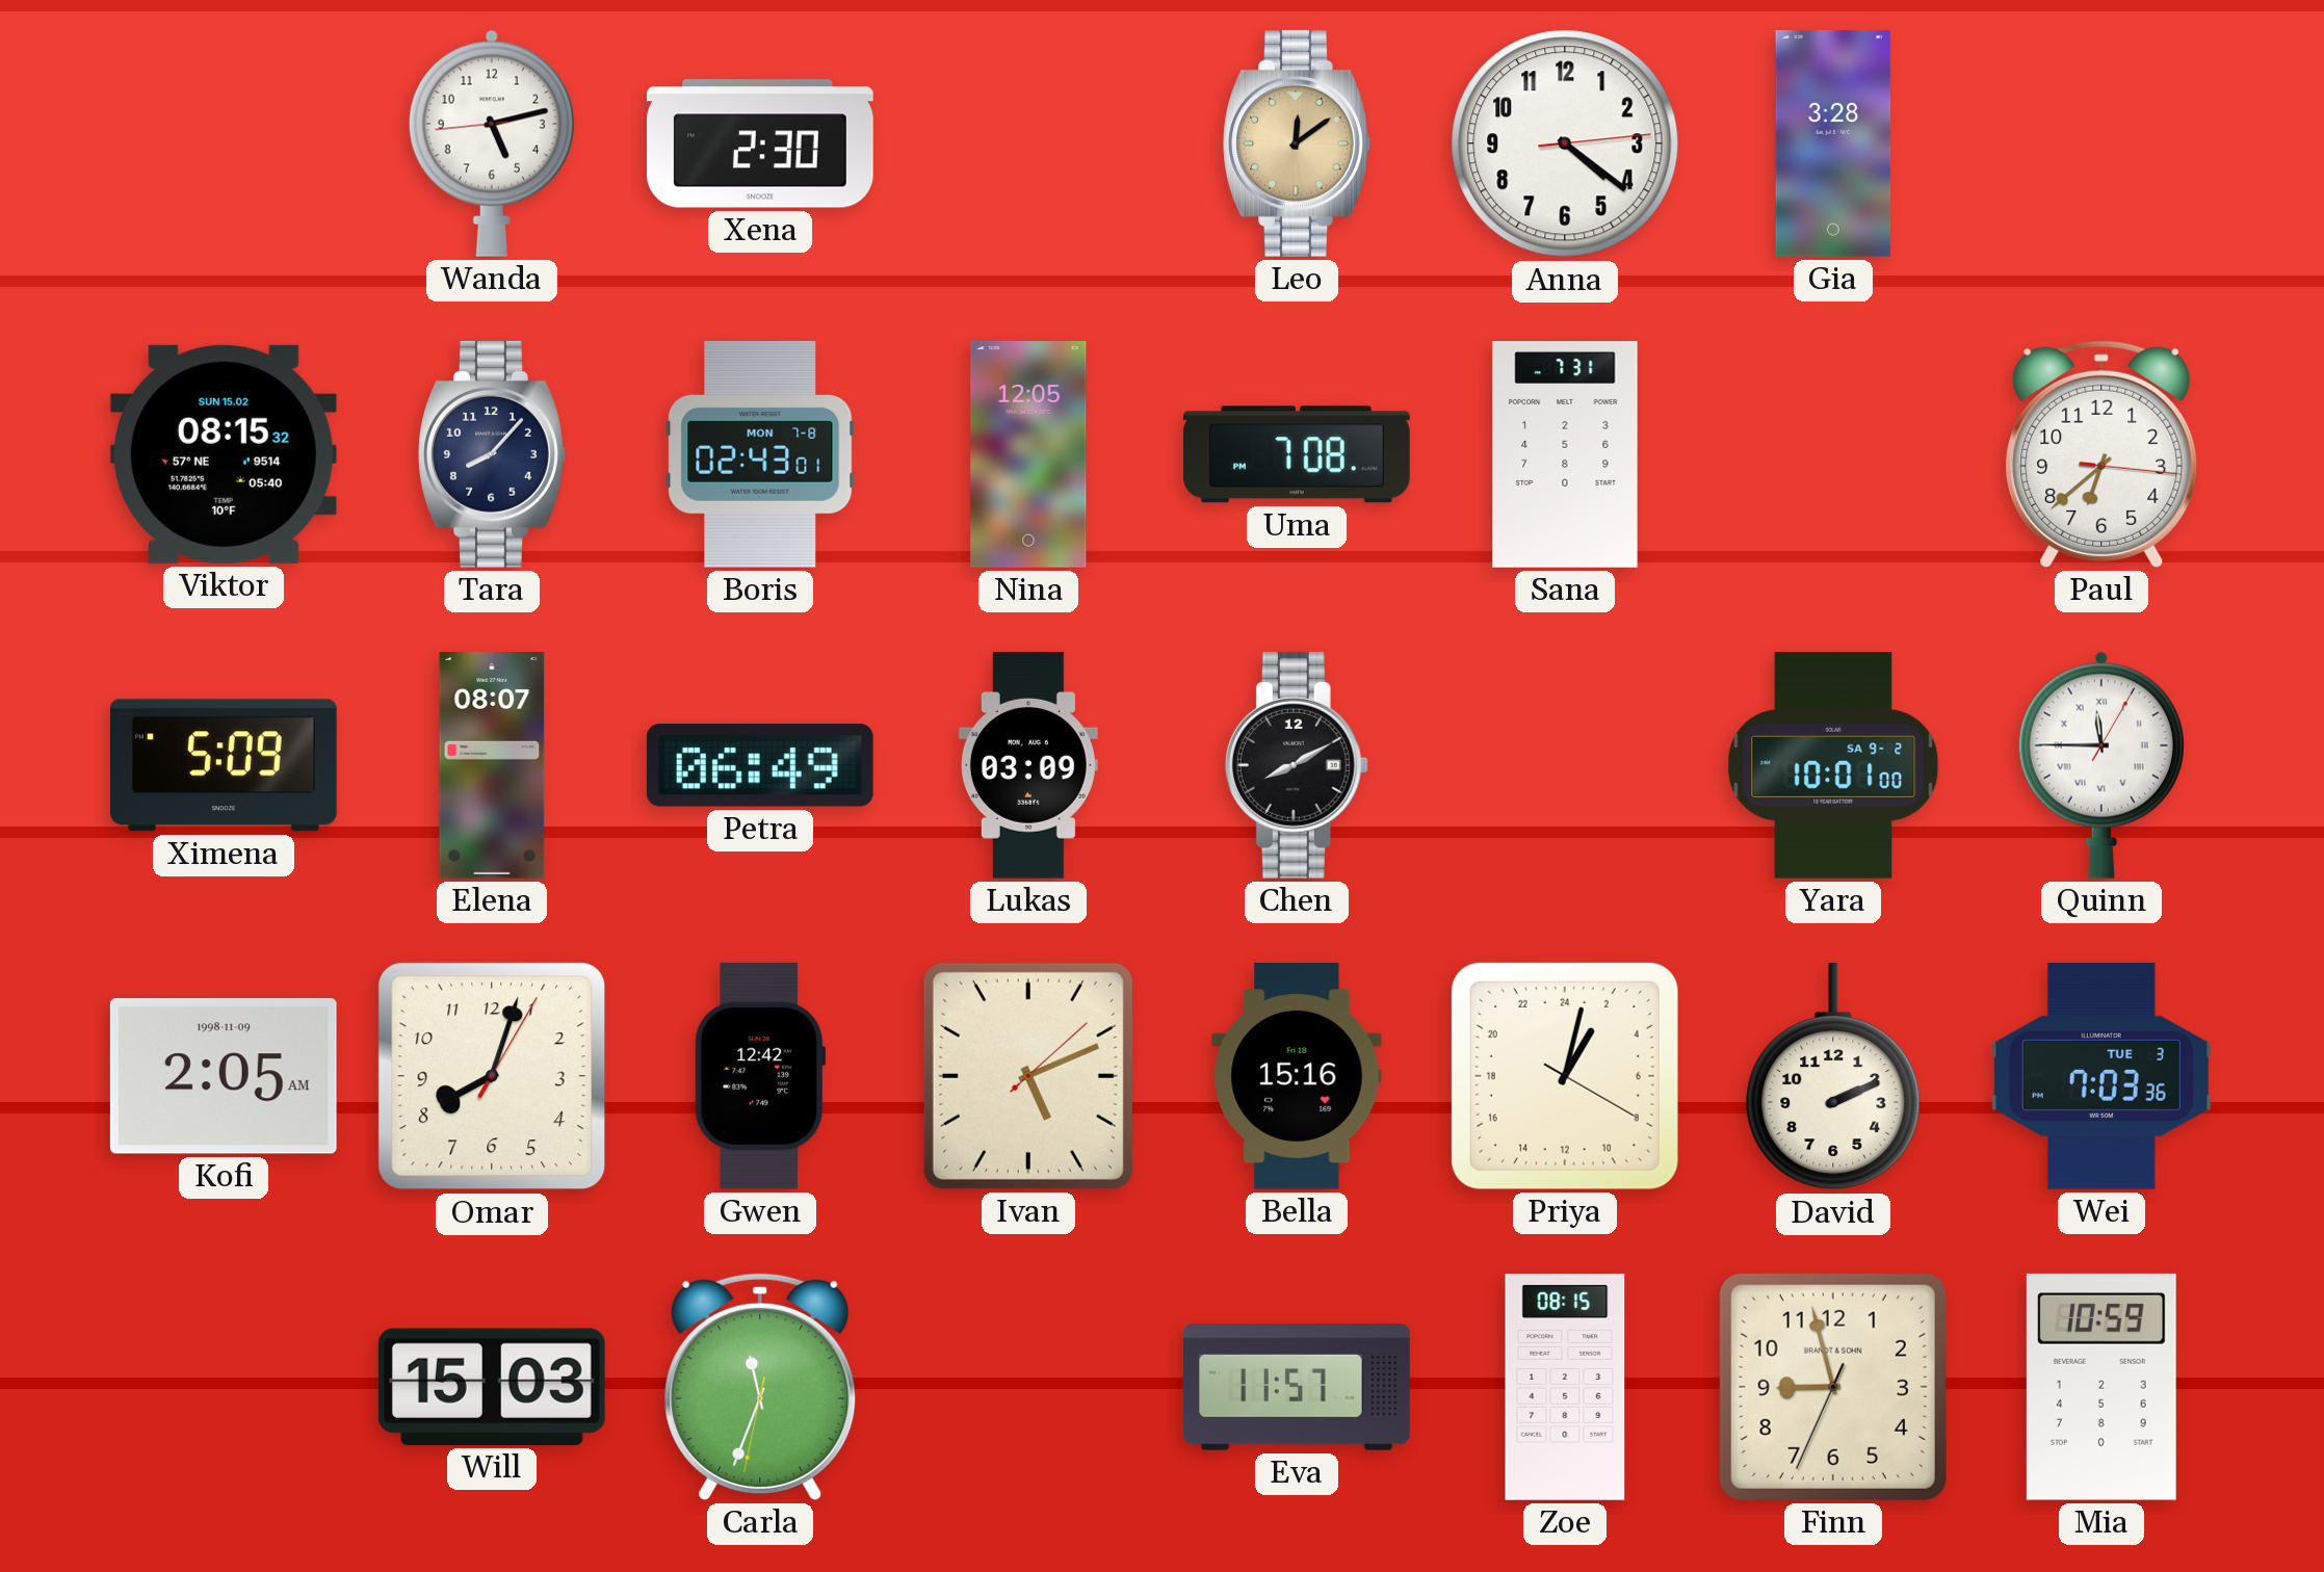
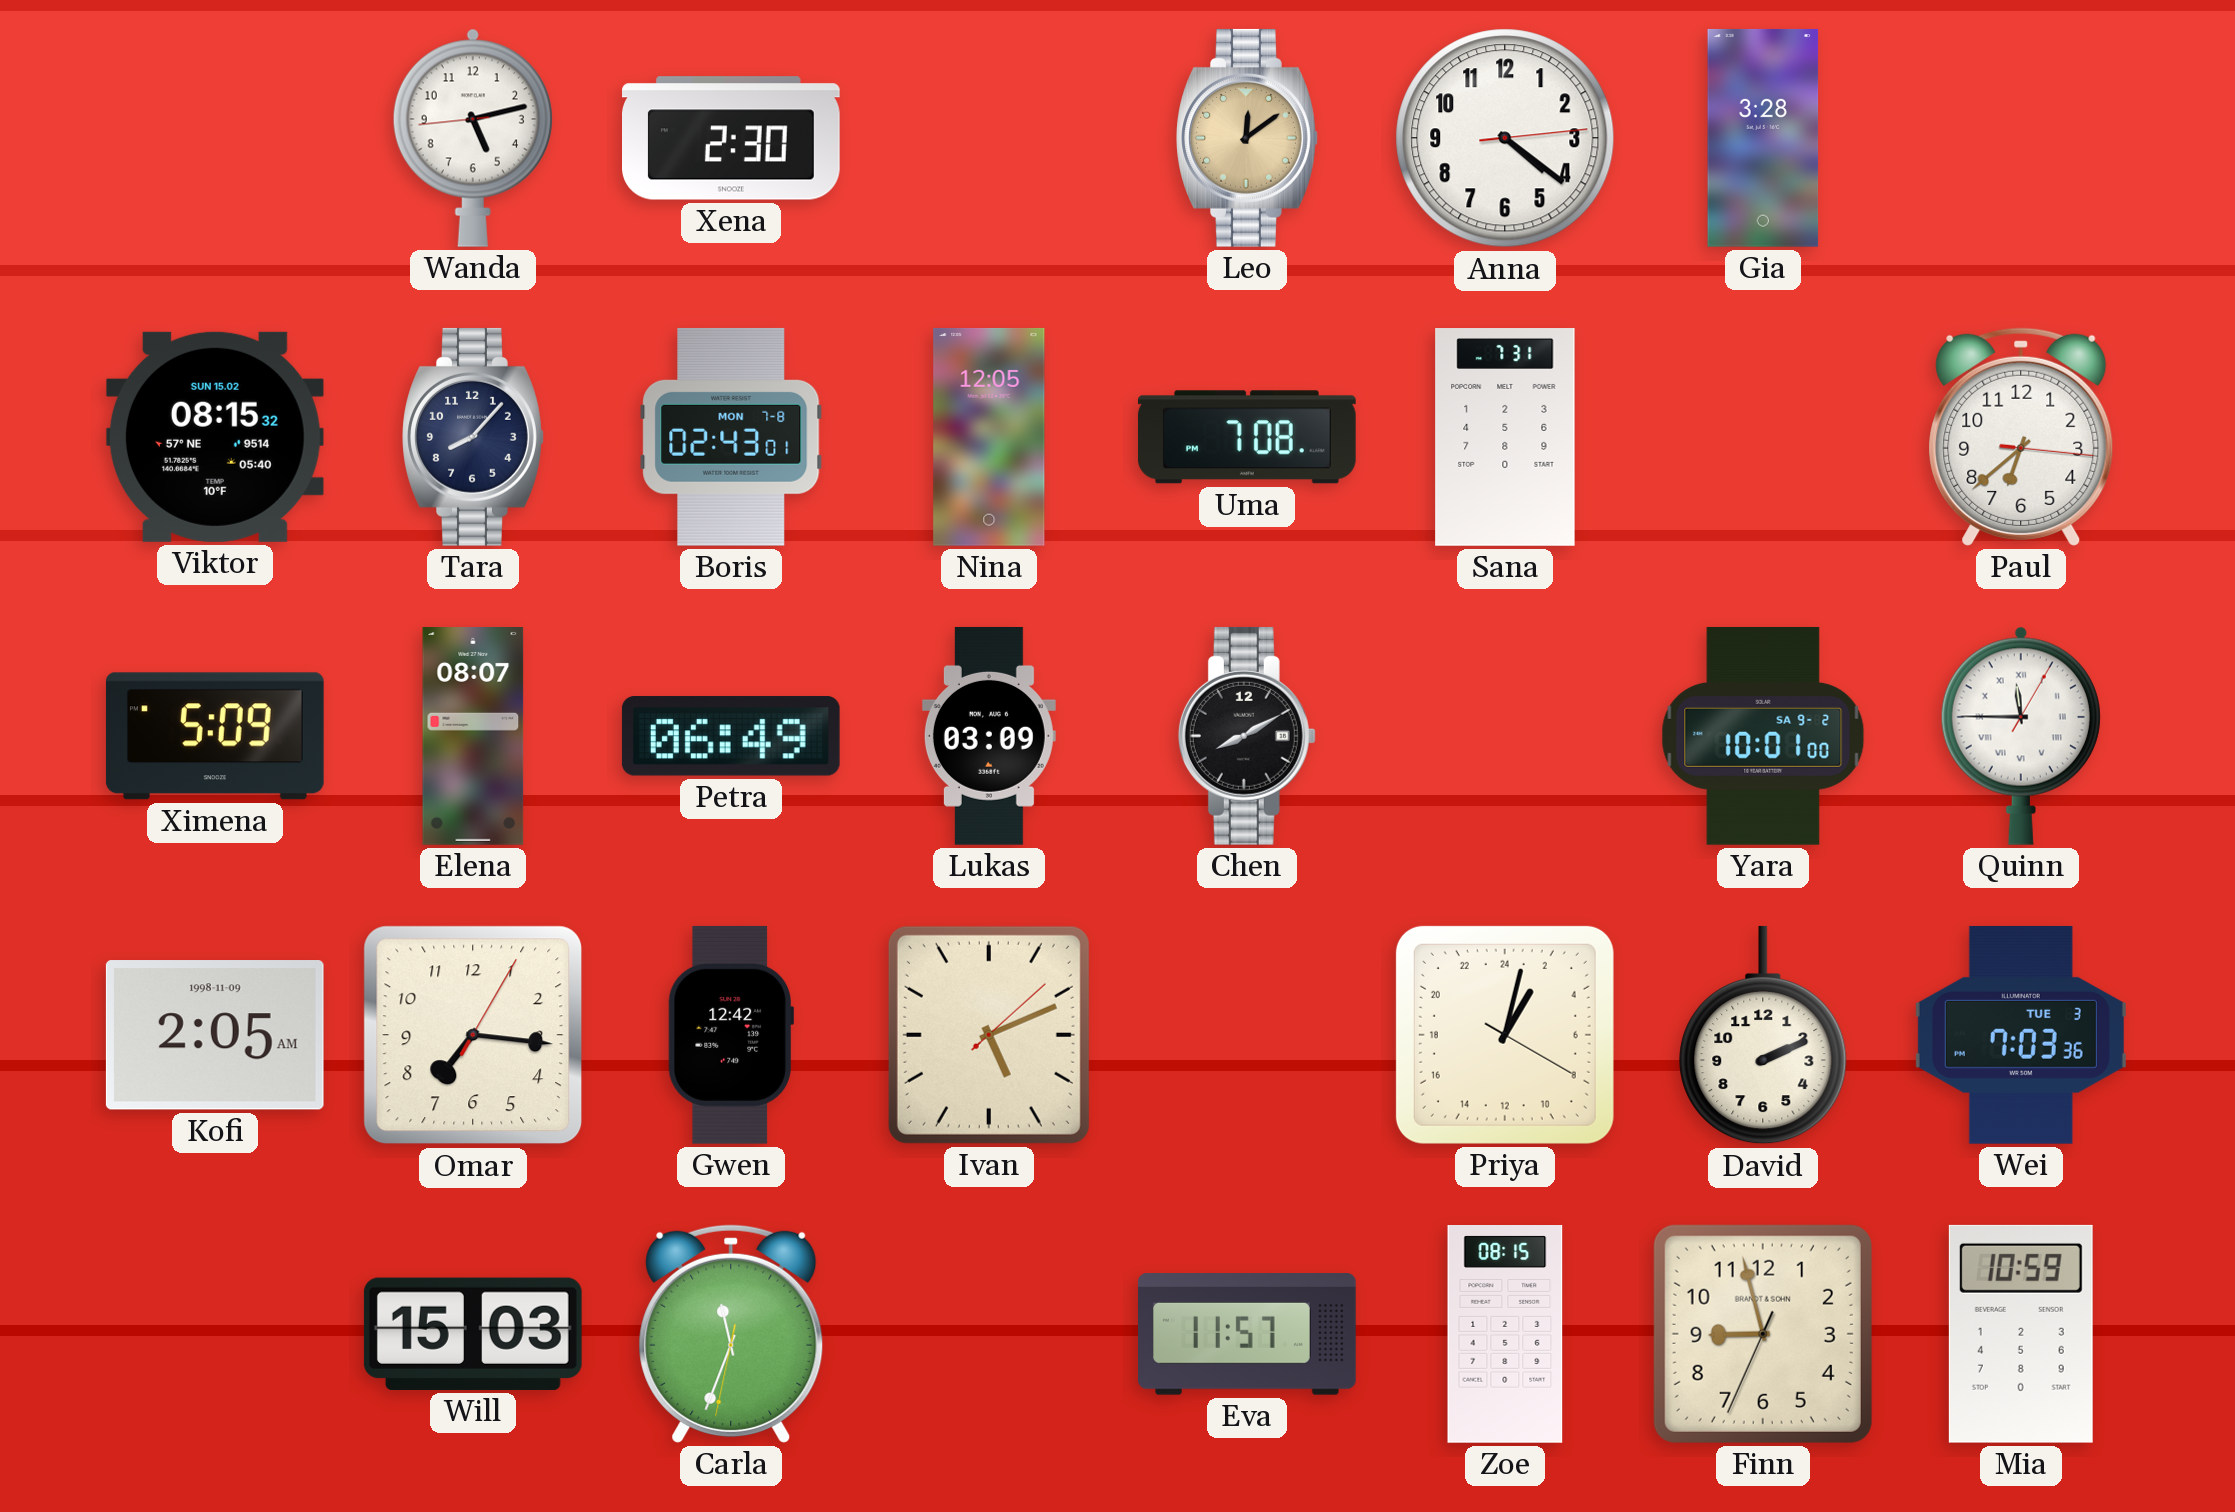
Omar: 8:03 -> 7:16
Bella: 15:16 -> none
